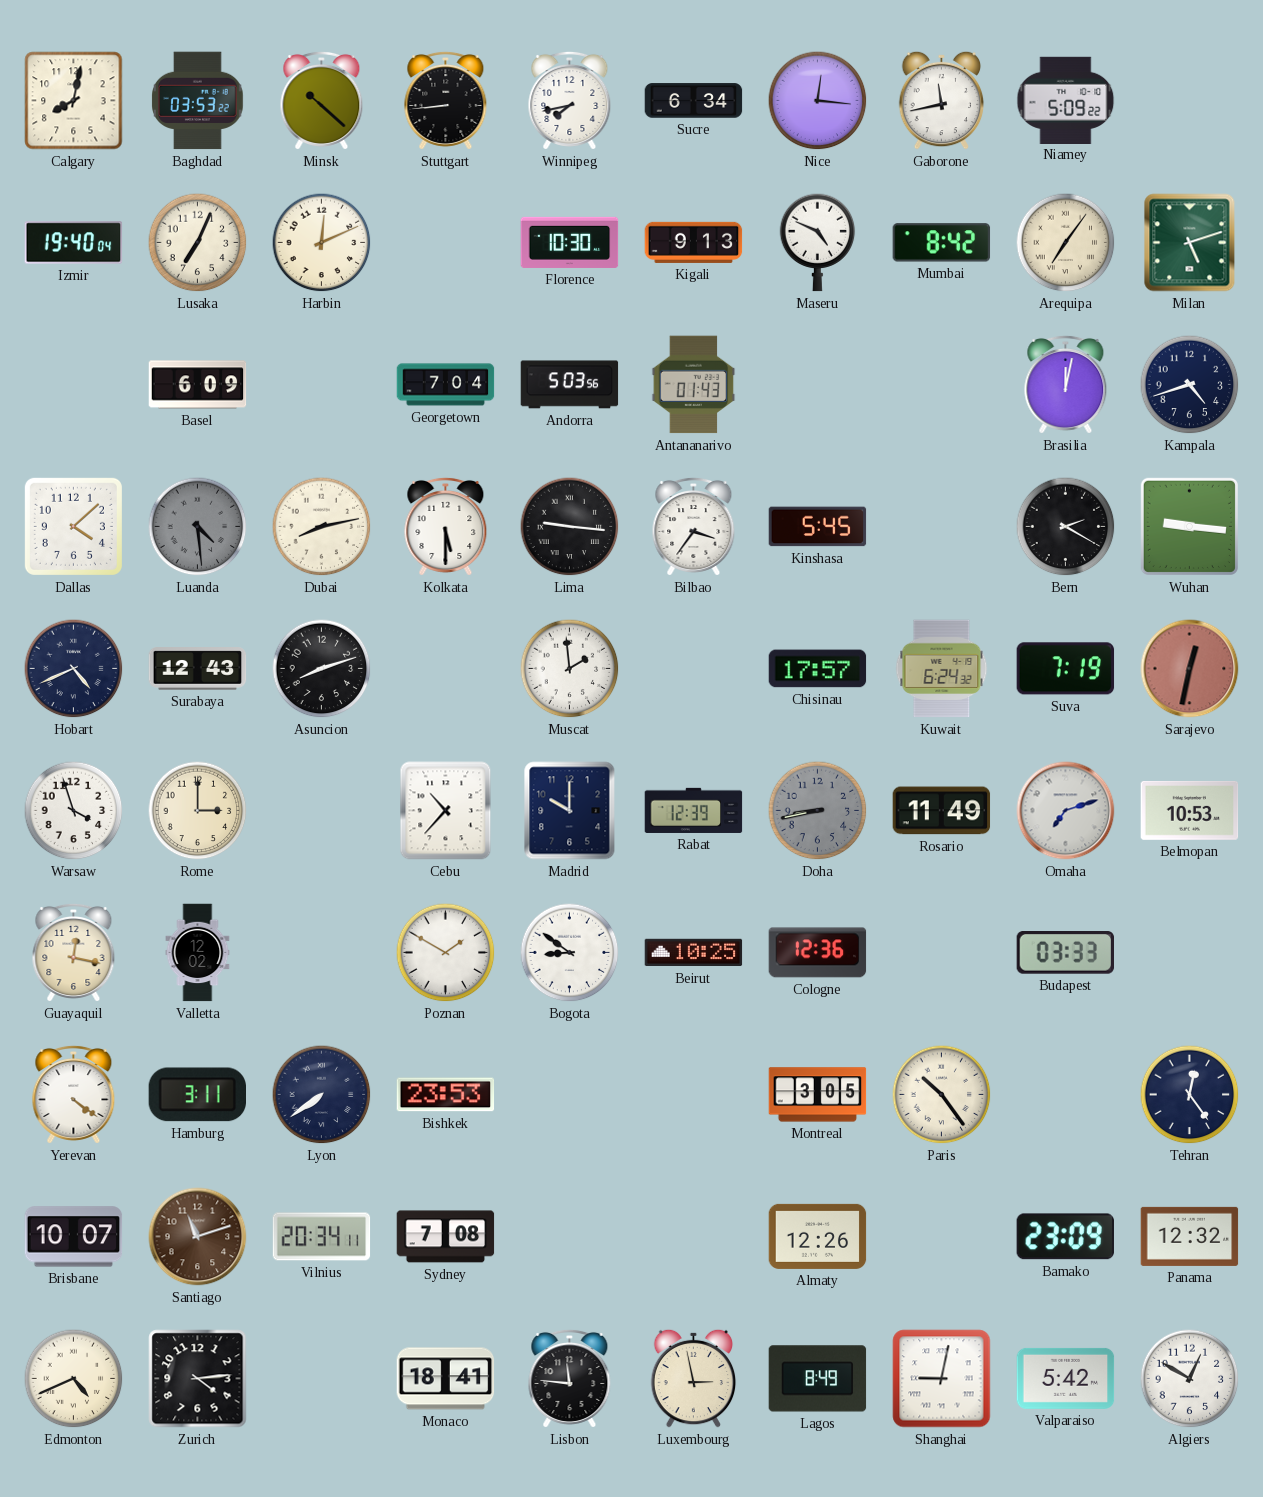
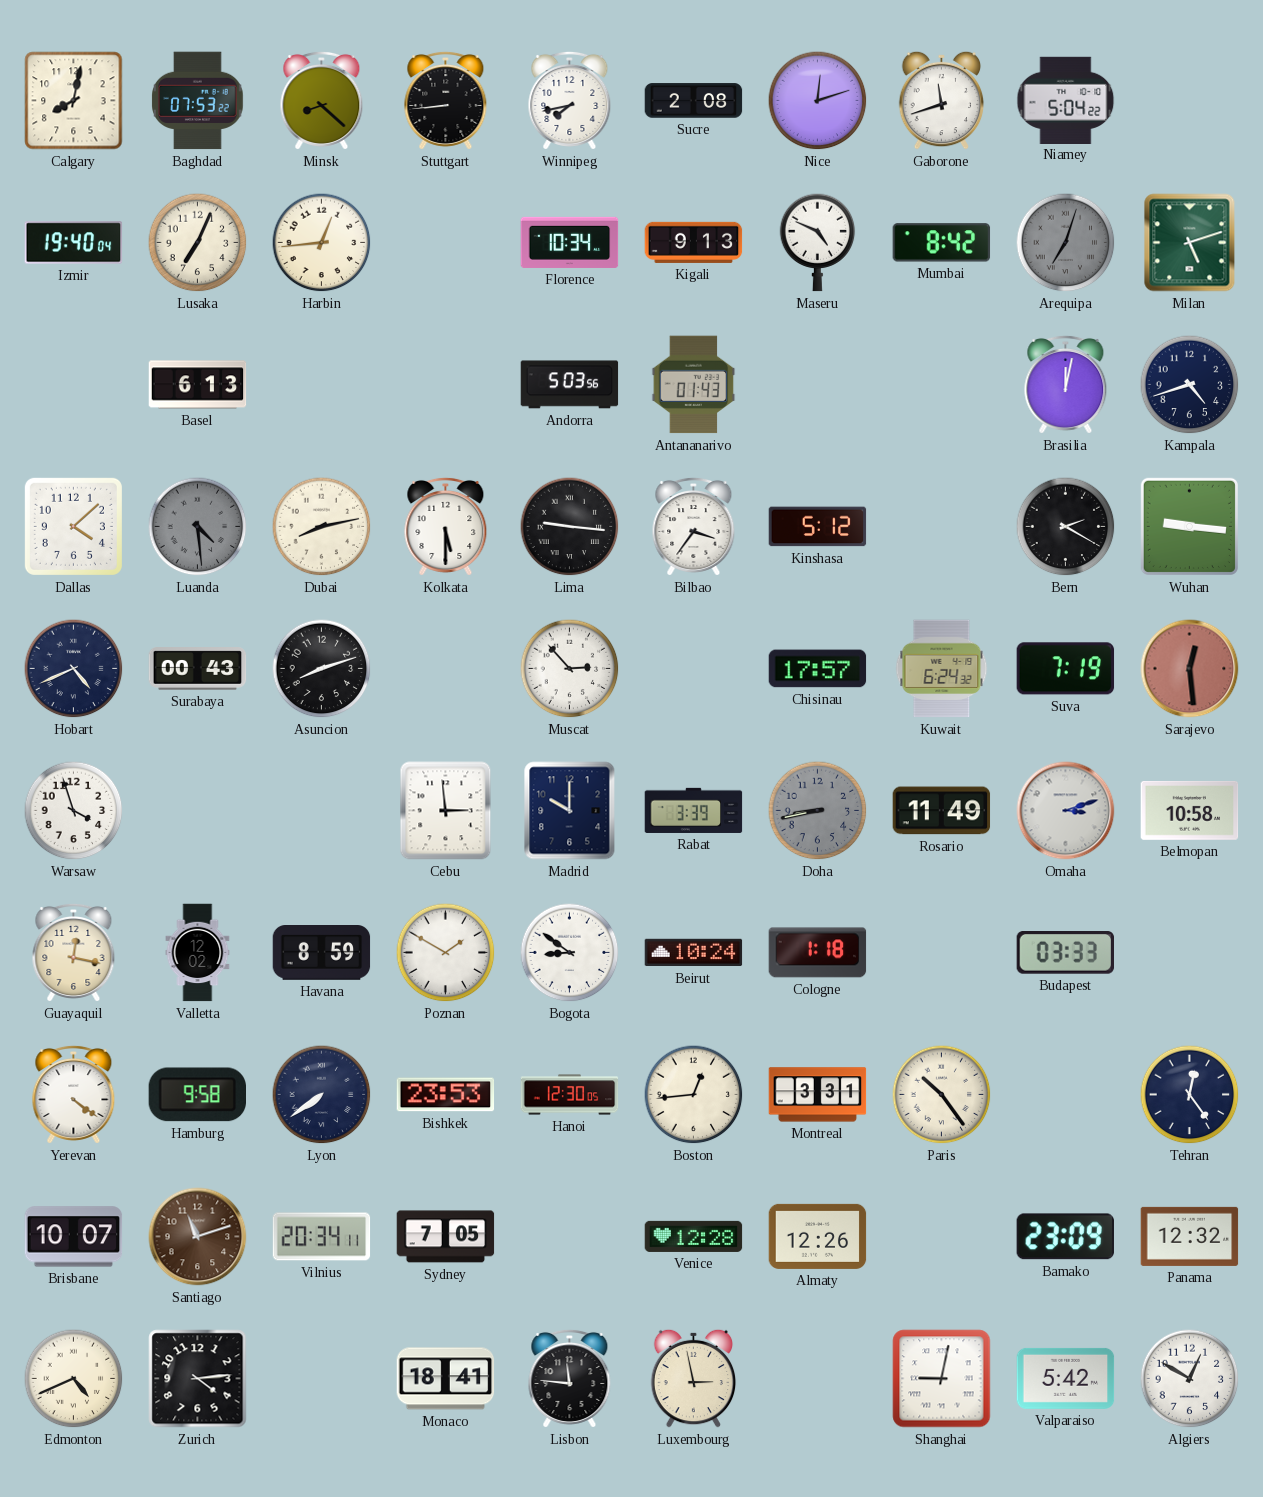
Baghdad: 03:53 -> 07:53
Minsk: 10:22 -> 8:22
Sucre: 6:34 -> 2:08
Nice: 12:16 -> 12:12
Gaborone: 11:43 -> 11:42
Niamey: 5:09 -> 5:04
Harbin: 12:11 -> 12:44
Florence: 10:30 -> 10:34
Arequipa: 7:06 -> 7:03
Arequipa dial: cream -> grey
Basel: 6:09 -> 6:13
Georgetown: 7:04 -> none
Kinshasa: 5:45 -> 5:12
Surabaya: 12:43 -> 00:43
Muscat: 1:59 -> 2:53
Sarajevo: 12:32 -> 12:29
Rome: 3:00 -> none
Cebu: 10:37 -> 2:59
Rabat: 12:39 -> 3:39
Omaha: 7:12 -> 3:12
Belmopan: 10:53 -> 10:58
Havana: none -> 8:59
Beirut: 10:25 -> 10:24
Cologne: 12:36 -> 1:18
Hamburg: 3:11 -> 9:58
Hanoi: none -> 12:30
Boston: none -> 12:44
Montreal: 3:05 -> 3:31
Sydney: 7:08 -> 7:05
Venice: none -> 12:28
Lagos: 8:49 -> none
